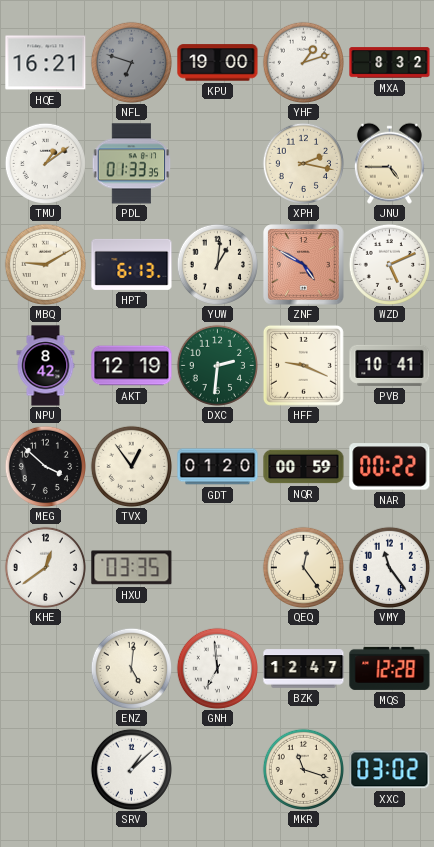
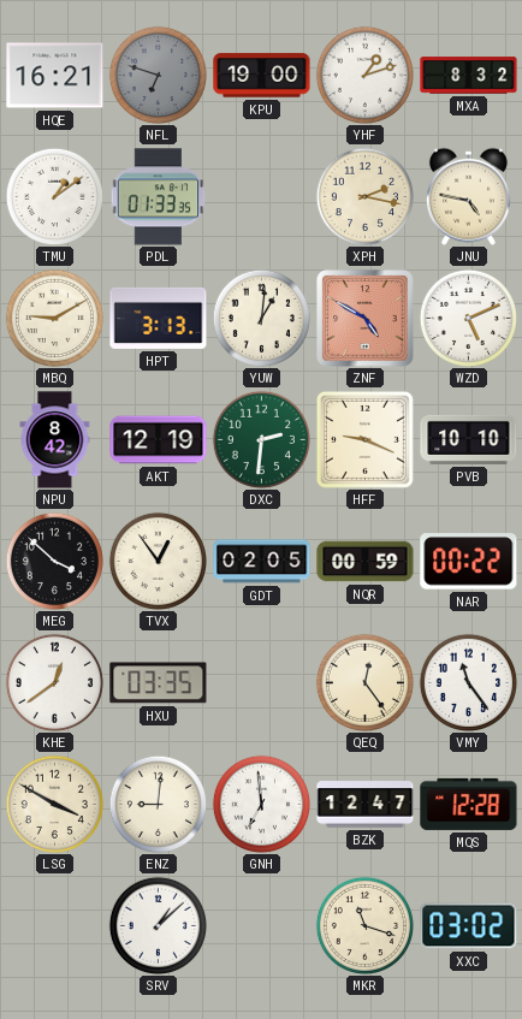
JNU: 4:45 -> 4:47
HPT: 6:13 -> 3:13
PVB: 10:41 -> 10:10
GDT: 01:20 -> 02:05
LSG: none -> 3:50
ENZ: 5:01 -> 9:01
